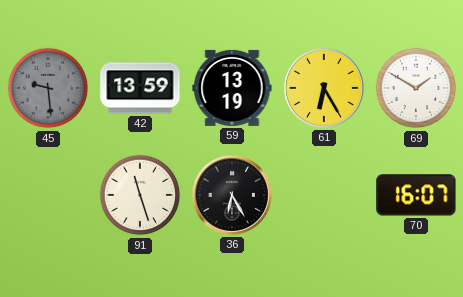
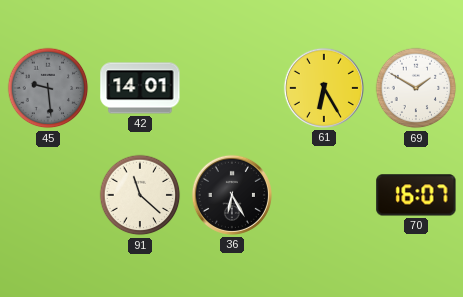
42: 13:59 -> 14:01
59: 13:19 -> none
91: 11:27 -> 11:22
